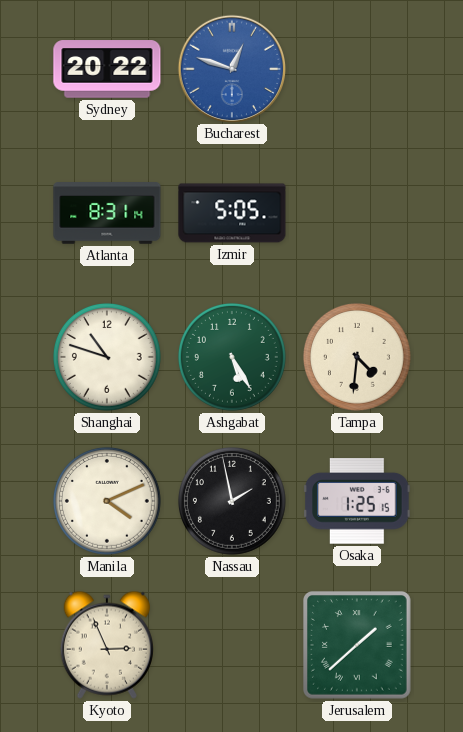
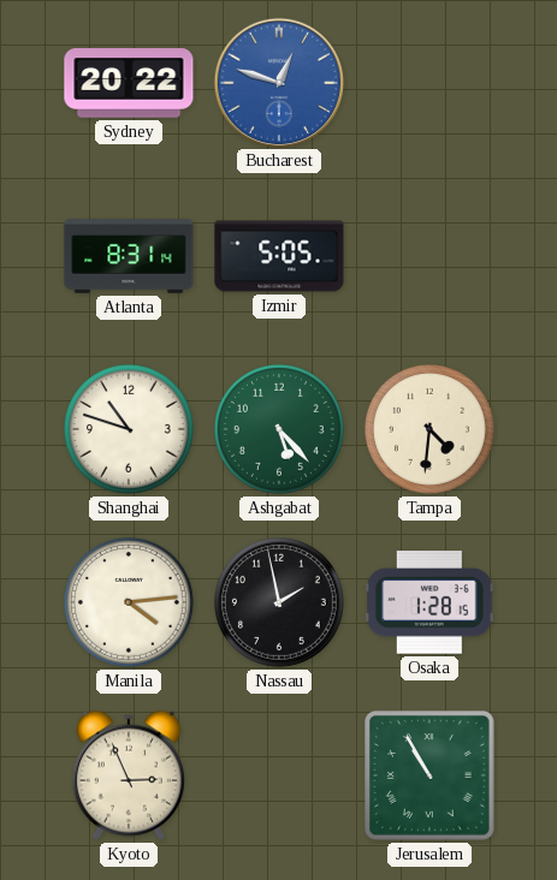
Ashgabat: 5:25 -> 5:23
Manila: 4:11 -> 4:14
Osaka: 1:25 -> 1:28
Jerusalem: 1:38 -> 10:55
